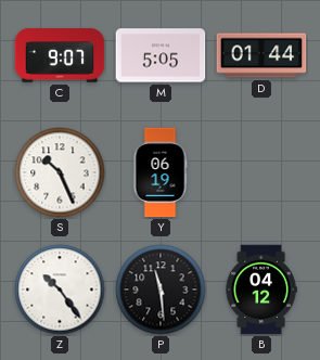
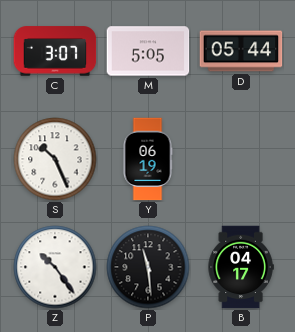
C: 9:07 -> 3:07
D: 01:44 -> 05:44
B: 04:12 -> 04:17
